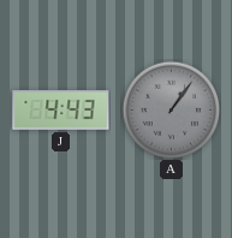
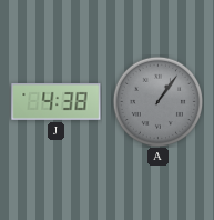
J: 4:43 -> 4:38
